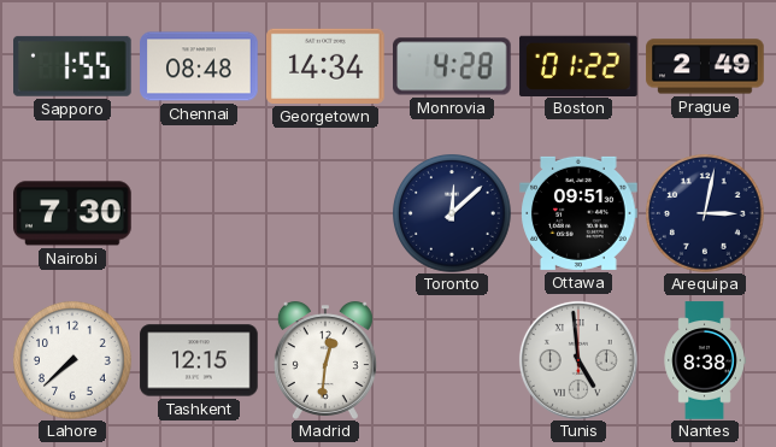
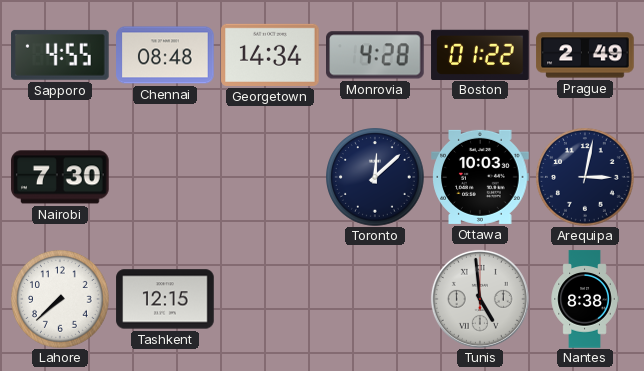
Sapporo: 1:55 -> 4:55
Ottawa: 09:51 -> 10:03
Madrid: 12:31 -> none
